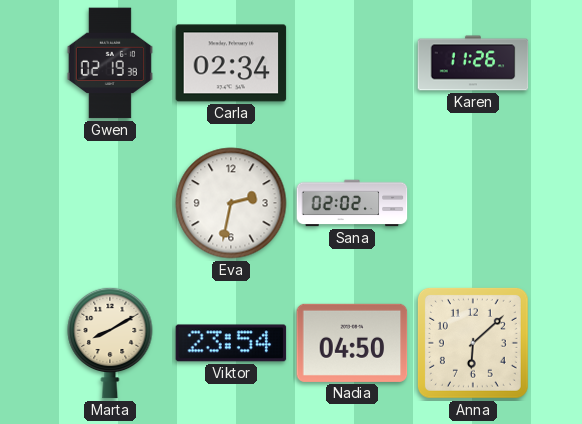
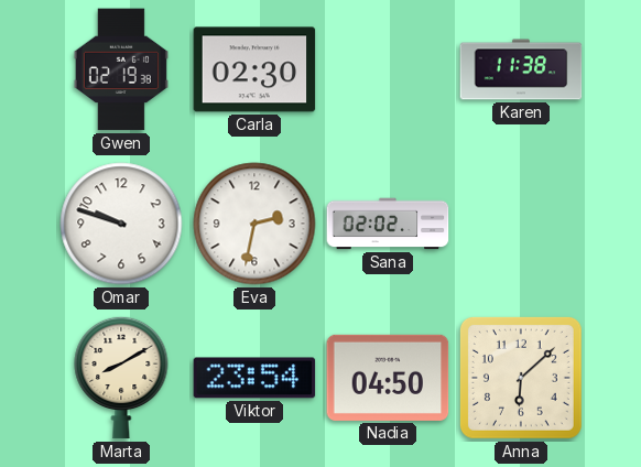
Carla: 02:34 -> 02:30
Karen: 11:26 -> 11:38
Omar: none -> 9:48
